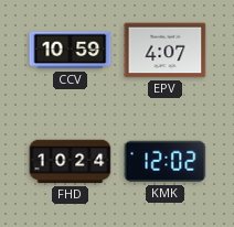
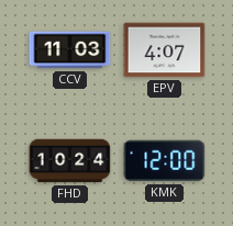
CCV: 10:59 -> 11:03
KMK: 12:02 -> 12:00
